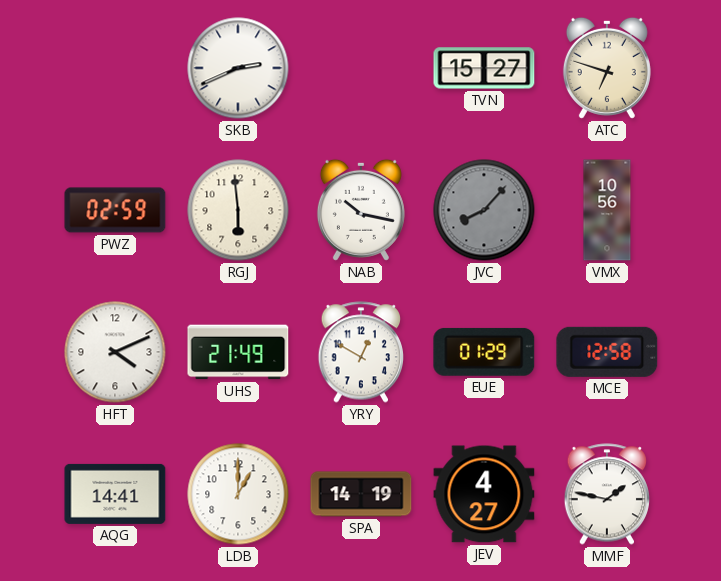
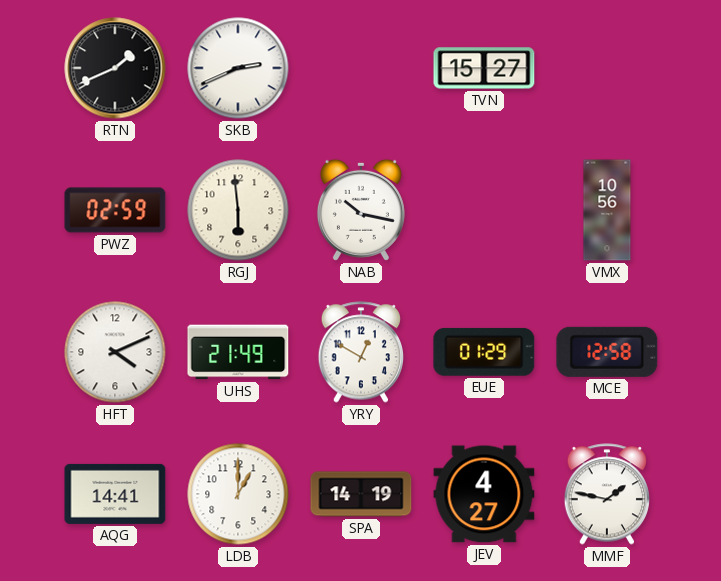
RTN: none -> 1:41
ATC: 6:48 -> none
JVC: 8:07 -> none
